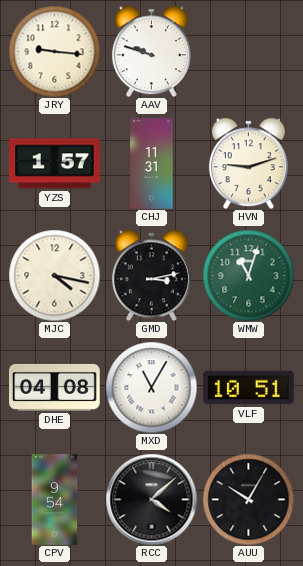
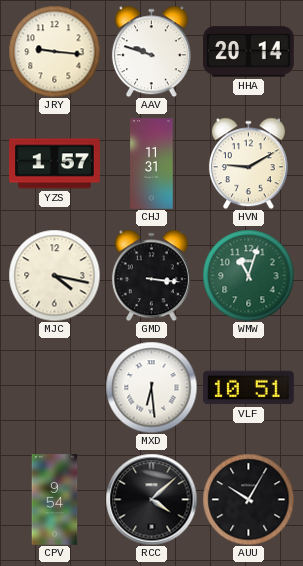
HHA: none -> 20:14
HVN: 9:12 -> 9:10
GMD: 3:13 -> 3:16
DHE: 04:08 -> none
MXD: 11:05 -> 6:29
